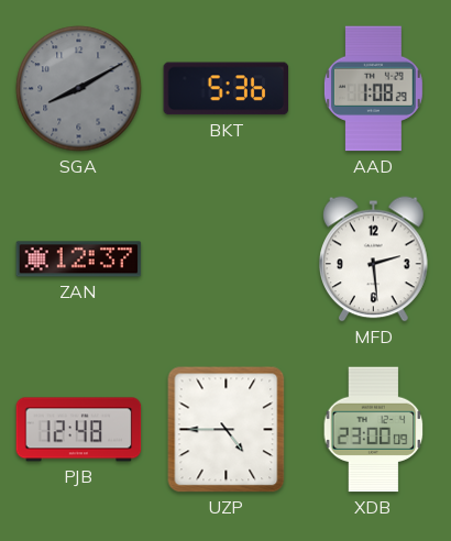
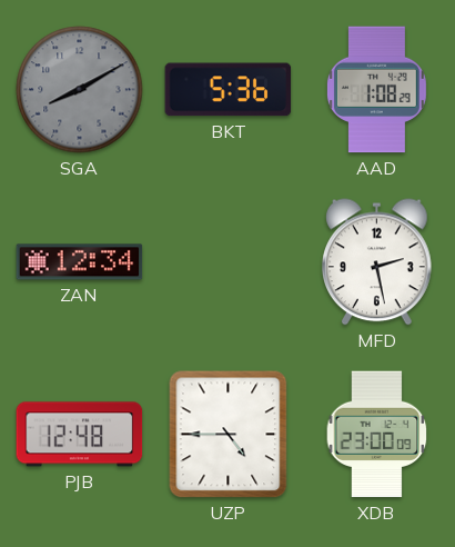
ZAN: 12:37 -> 12:34
MFD: 2:29 -> 2:28
